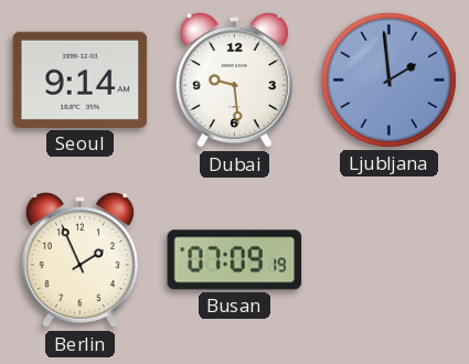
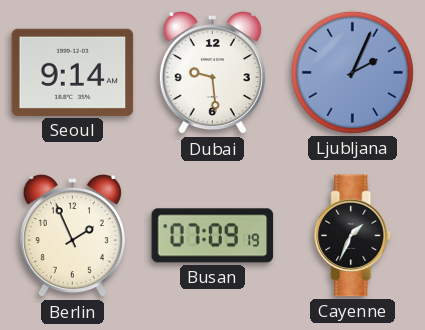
Ljubljana: 1:59 -> 2:04
Cayenne: none -> 1:34
